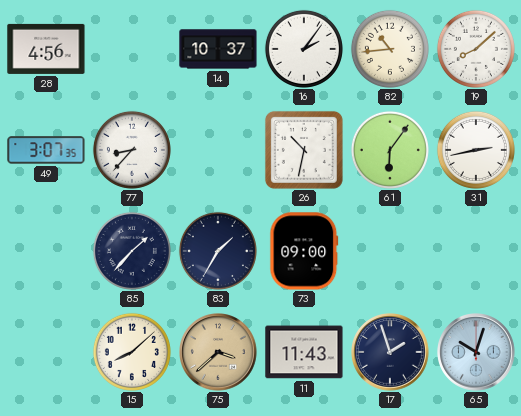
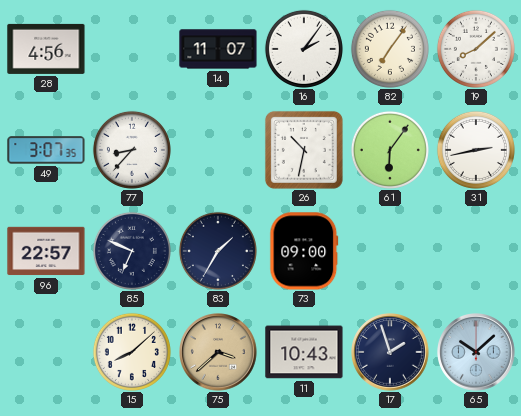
14: 10:37 -> 11:07
82: 10:44 -> 7:06
96: none -> 22:57
85: 1:37 -> 6:49
11: 11:43 -> 10:43
65: 10:03 -> 10:08
